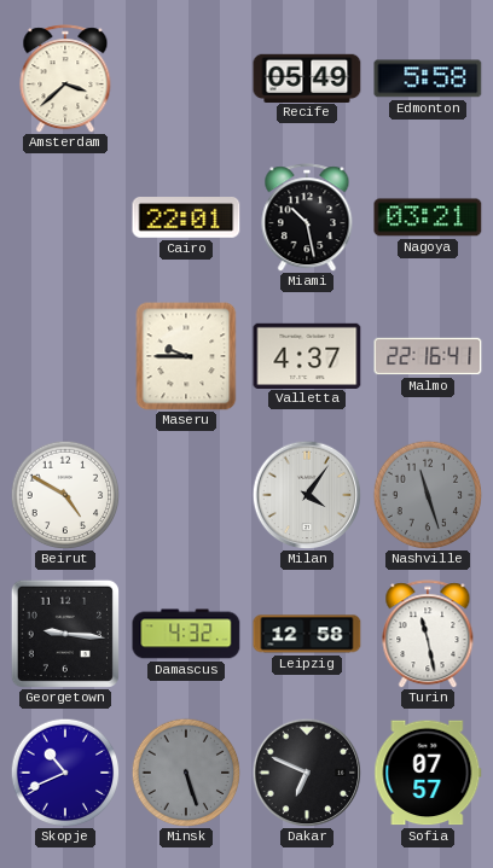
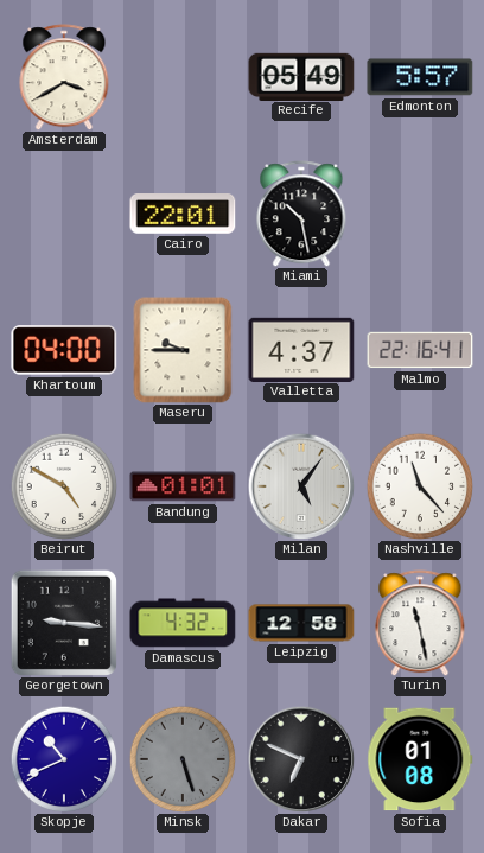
Amsterdam: 3:38 -> 3:40
Edmonton: 5:58 -> 5:57
Nagoya: 03:21 -> none
Khartoum: none -> 04:00
Bandung: none -> 01:01
Milan: 4:06 -> 5:06
Nashville: 11:27 -> 11:23
Nashville dial: grey -> white
Sofia: 07:57 -> 01:08
